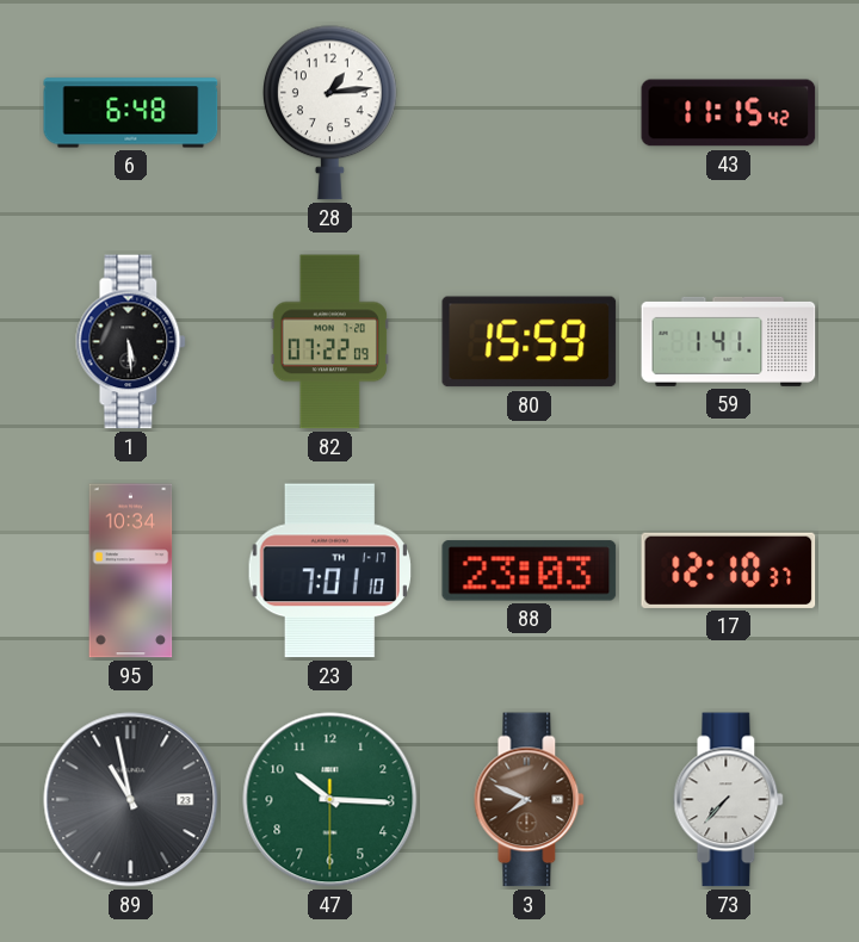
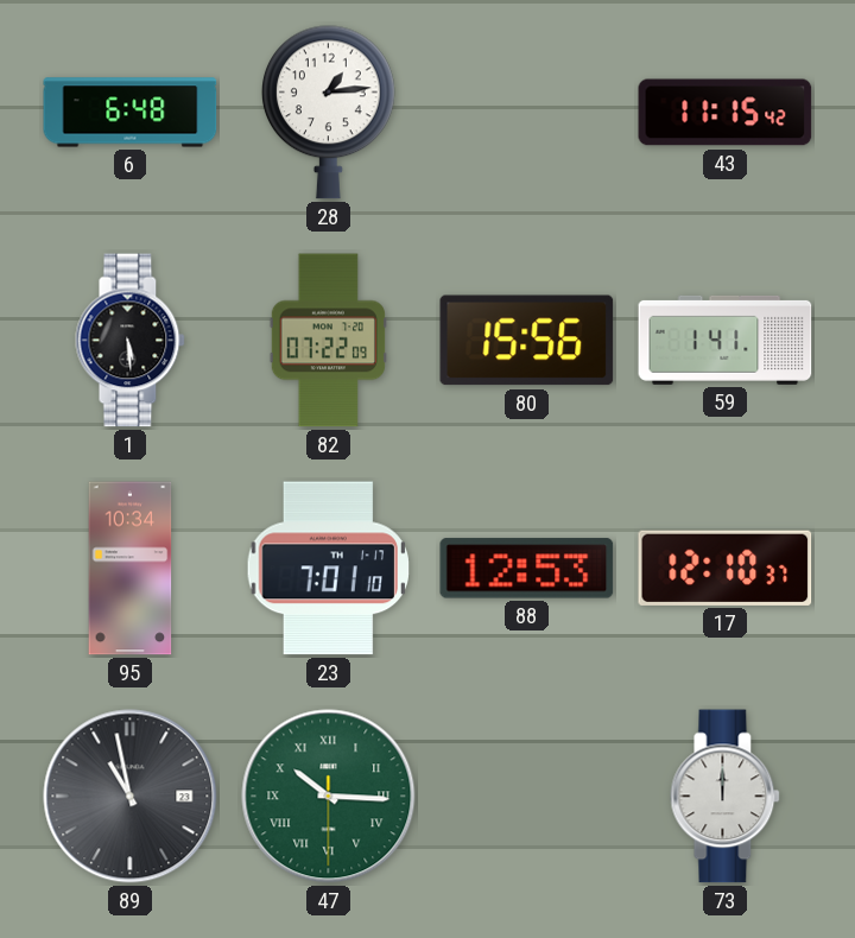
80: 15:59 -> 15:56
88: 23:03 -> 12:53
47 numerals: Arabic -> Roman
3: 7:49 -> none
73: 7:37 -> 12:00
